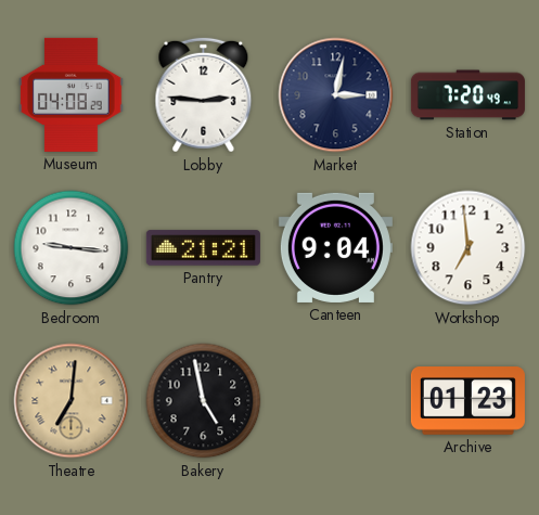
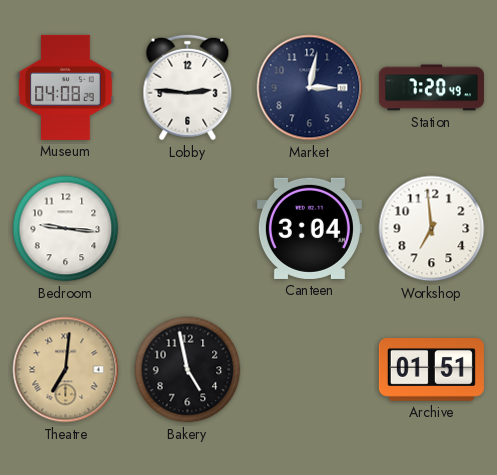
Pantry: 21:21 -> none
Canteen: 9:04 -> 3:04
Archive: 01:23 -> 01:51
